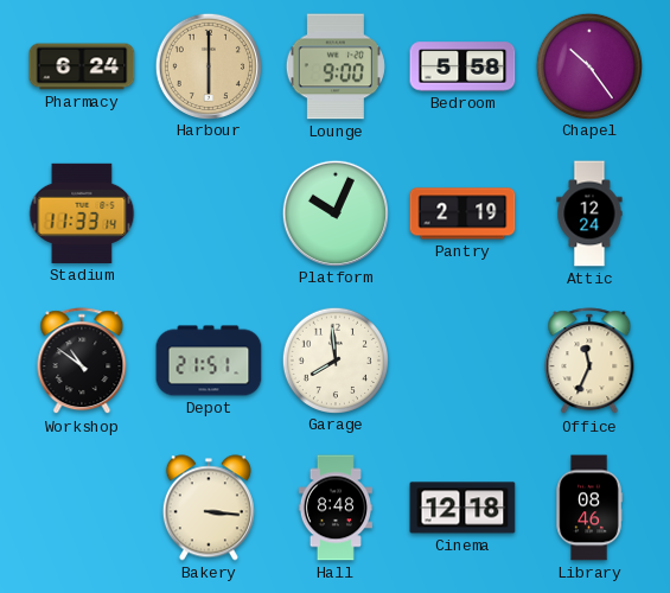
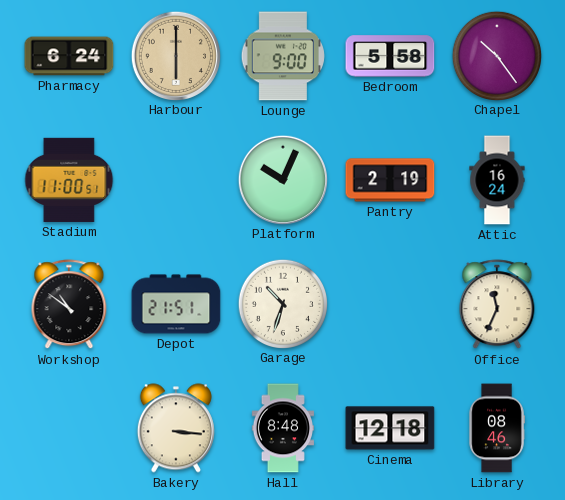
Stadium: 11:33 -> 11:00
Attic: 12:24 -> 16:24
Garage: 7:59 -> 10:33
